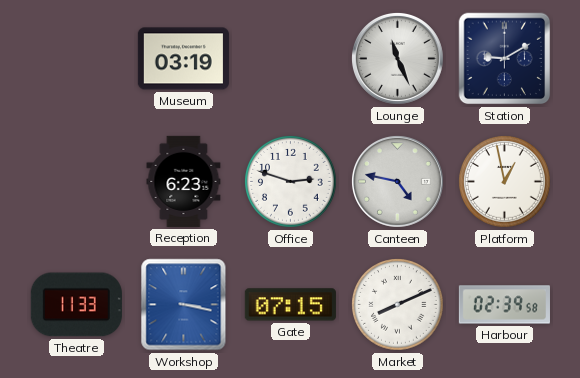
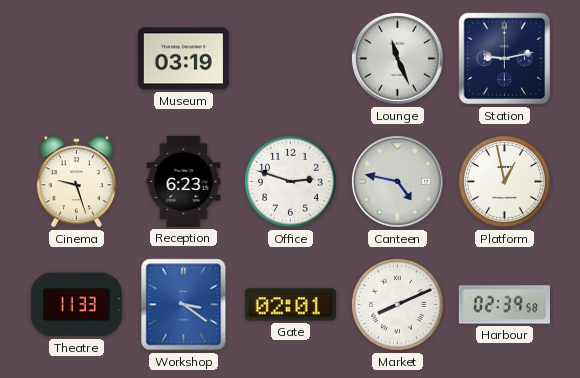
Station: 9:10 -> 9:13
Cinema: none -> 9:27
Workshop: 3:17 -> 3:21
Gate: 07:15 -> 02:01
